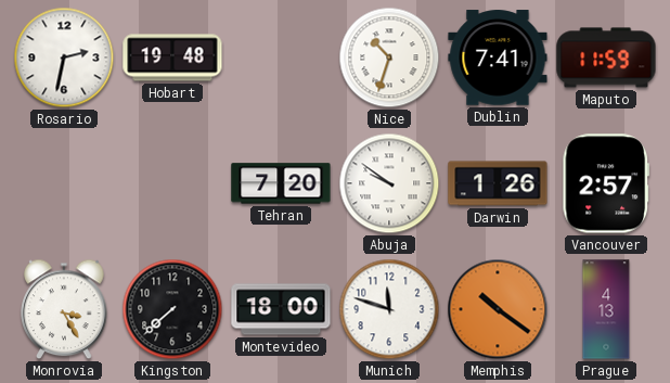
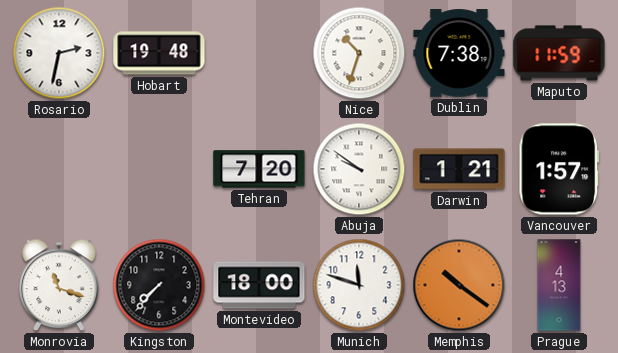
Dublin: 7:41 -> 7:38
Darwin: 1:26 -> 1:21
Vancouver: 2:57 -> 1:57
Monrovia: 3:25 -> 11:18
Kingston: 7:38 -> 7:37
